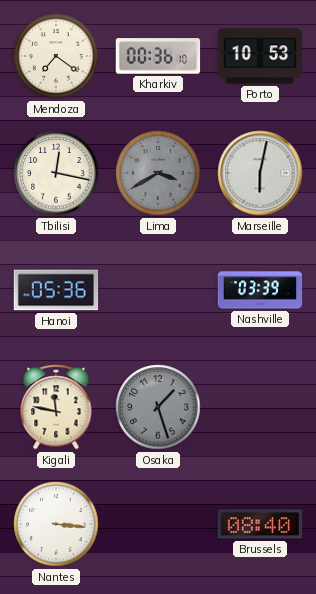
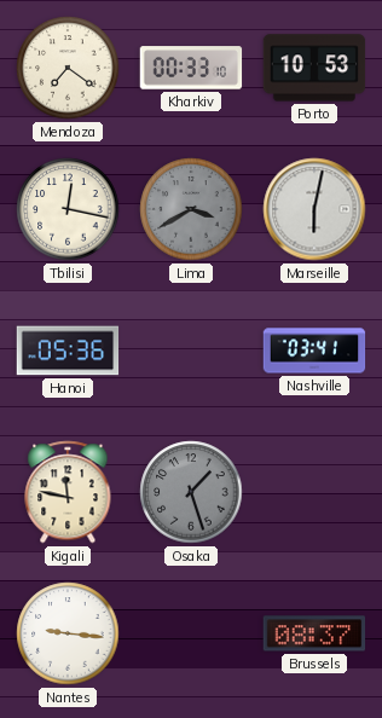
Kharkiv: 00:36 -> 00:33
Nashville: 03:39 -> 03:41
Nantes: 3:16 -> 9:16
Brussels: 08:40 -> 08:37
